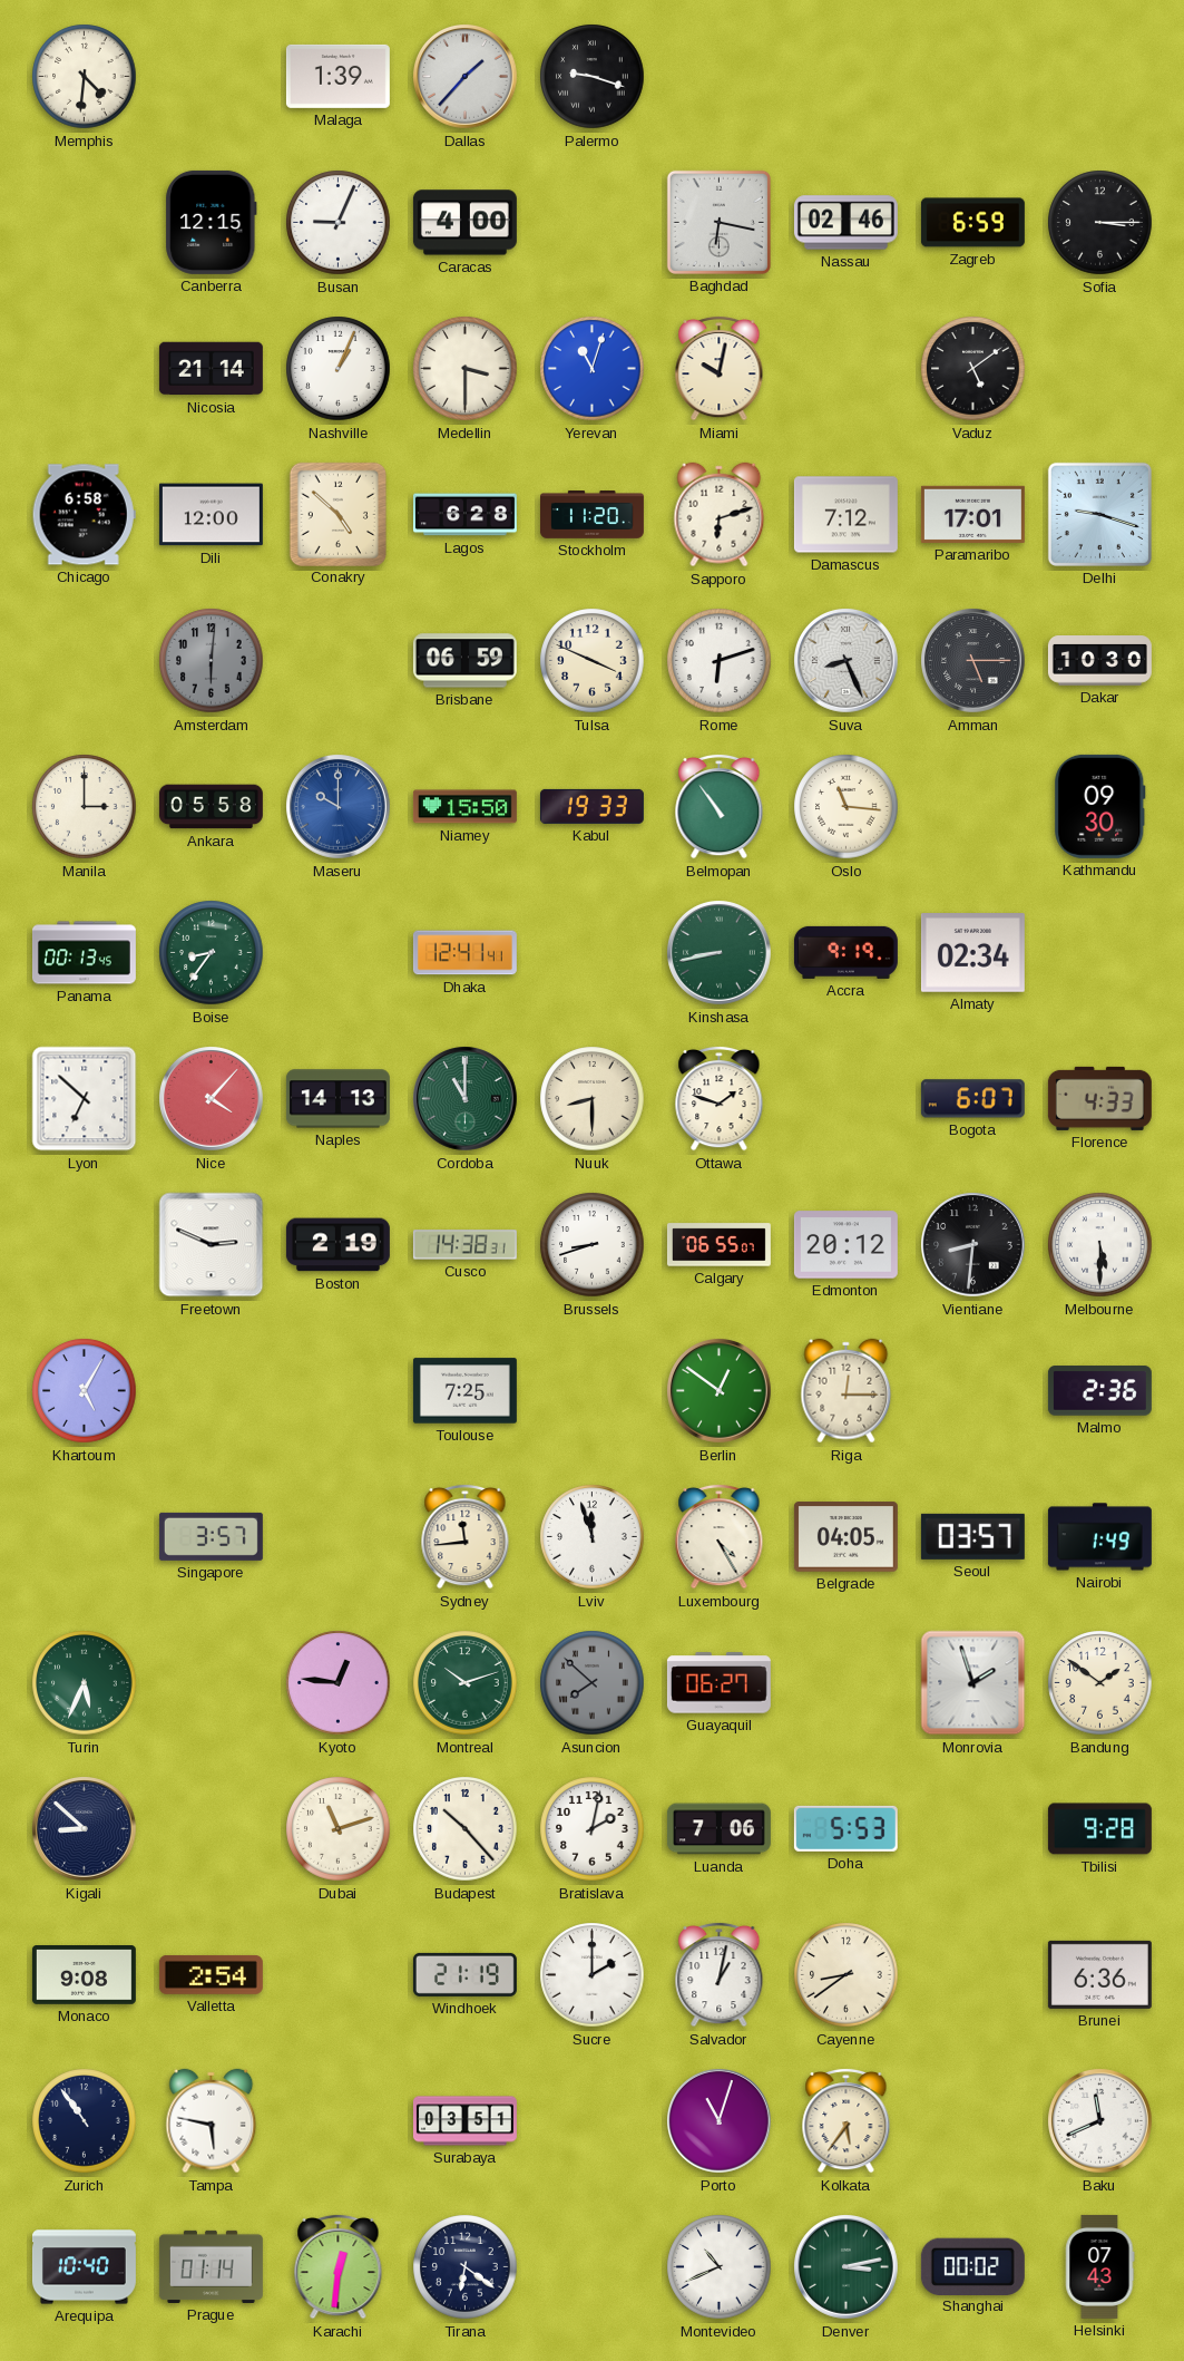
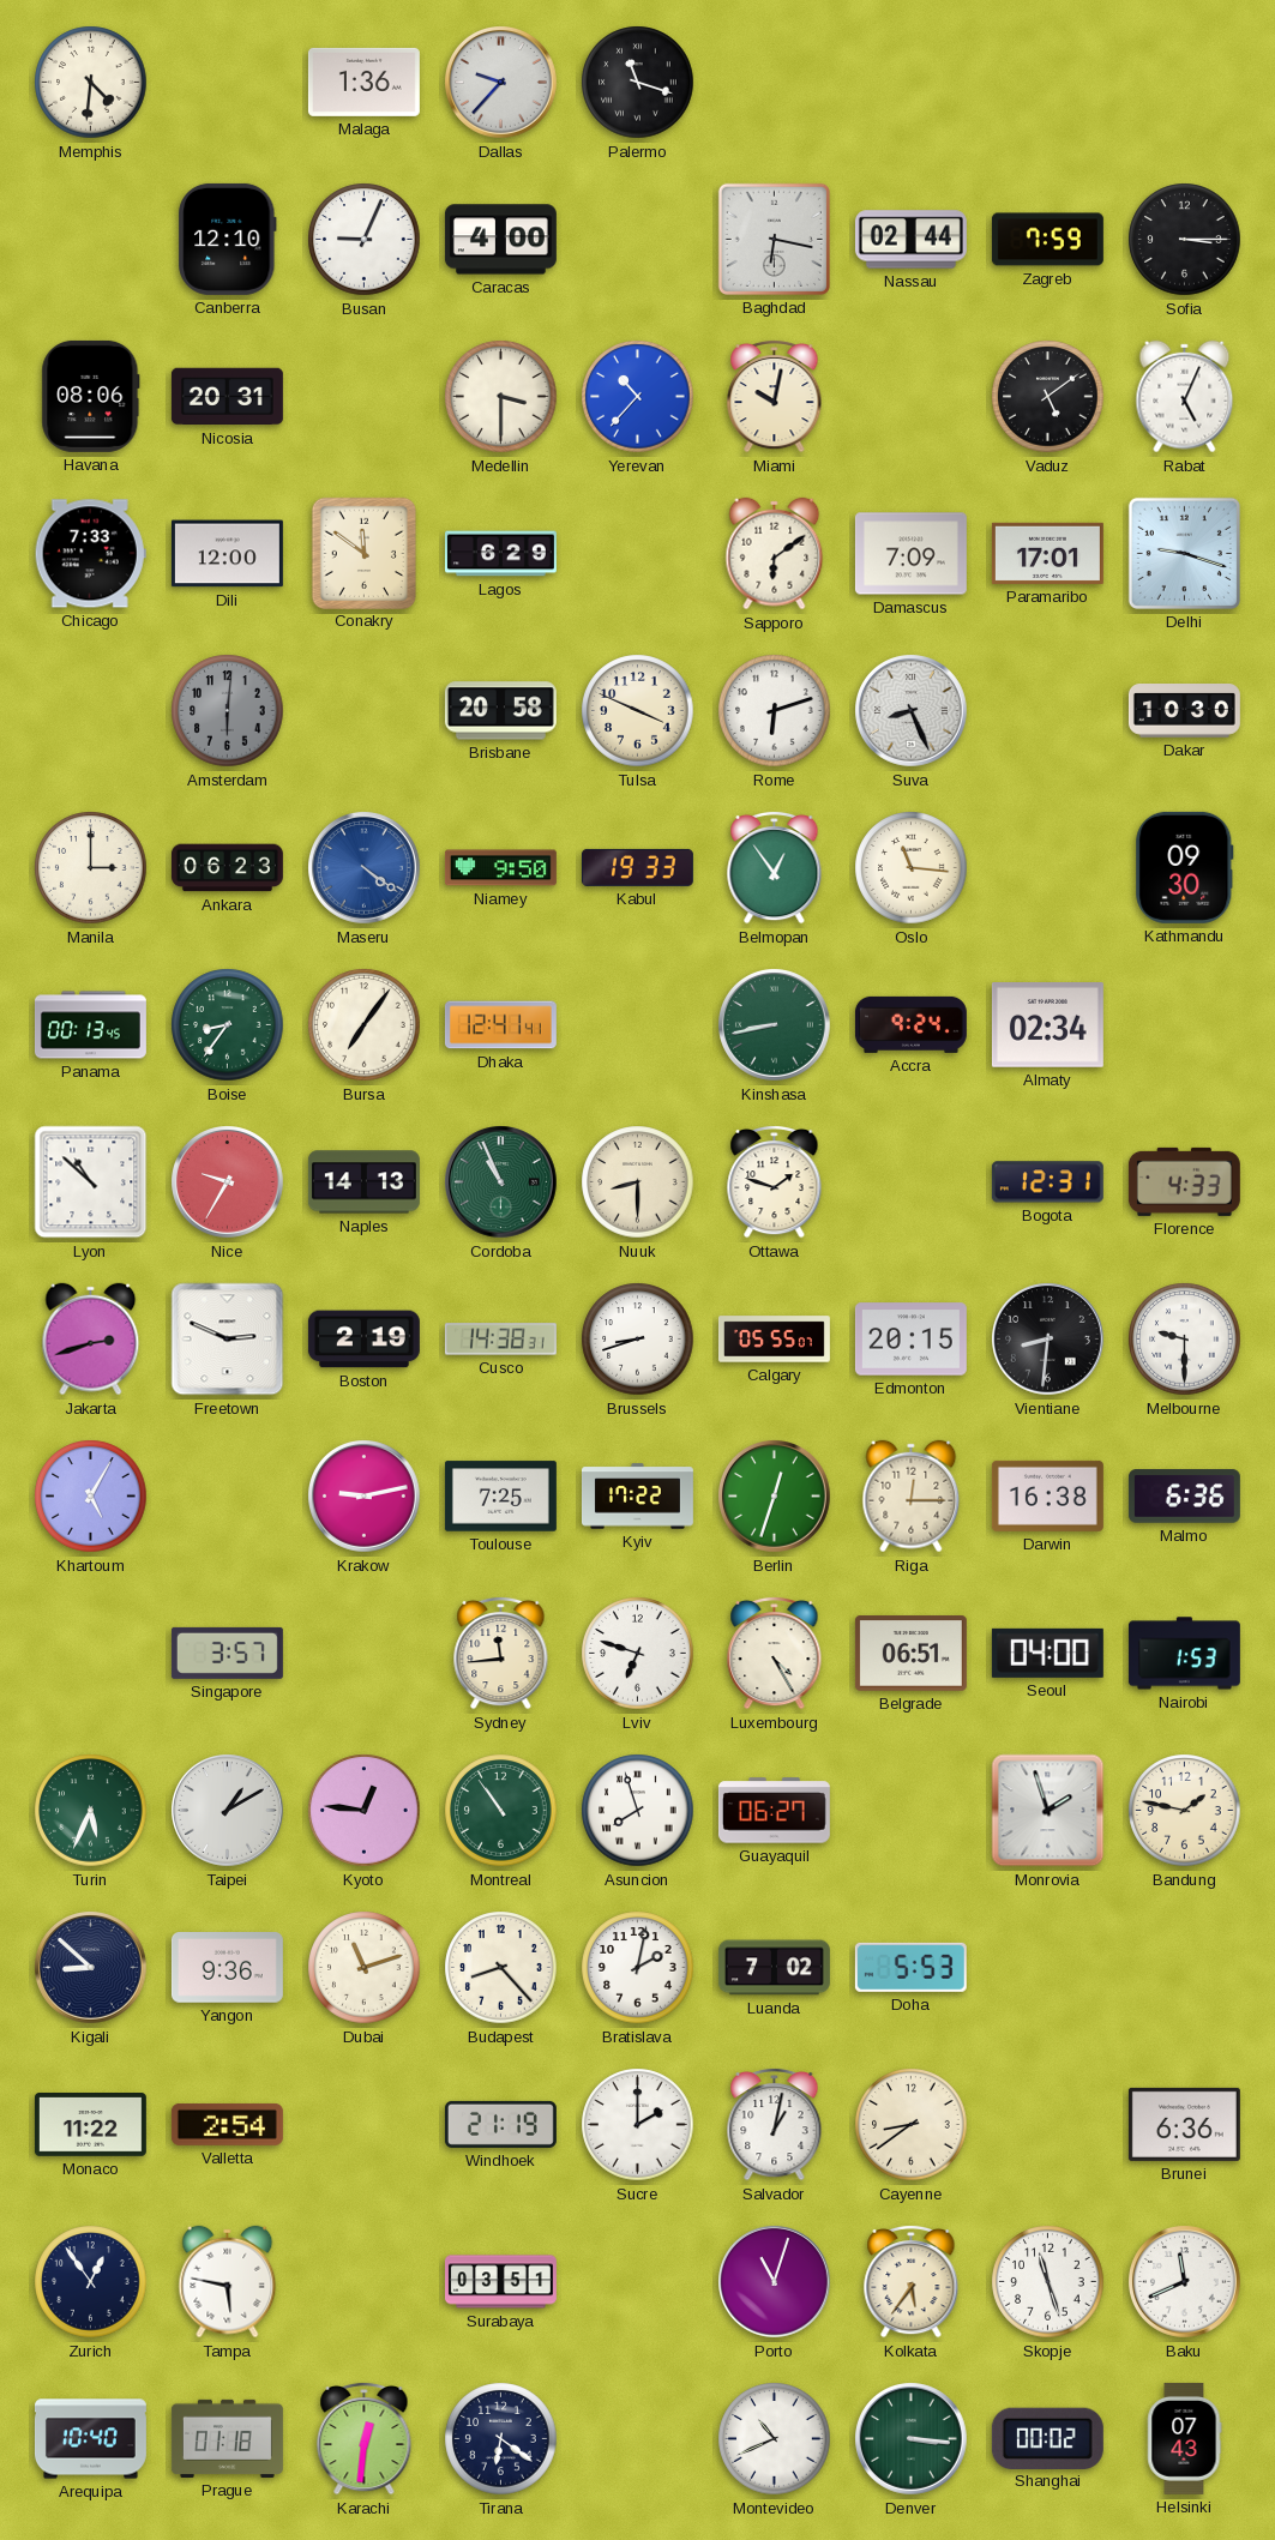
Malaga: 1:39 -> 1:36
Dallas: 1:37 -> 9:37
Palermo: 9:18 -> 11:18
Canberra: 12:15 -> 12:10
Nassau: 02:46 -> 02:44
Zagreb: 6:59 -> 7:59
Havana: none -> 08:06
Nicosia: 21:14 -> 20:31
Nashville: 1:04 -> none
Yerevan: 11:03 -> 10:37
Rabat: none -> 5:04
Chicago: 6:58 -> 7:33
Conakry: 4:52 -> 11:51
Lagos: 6:28 -> 6:29
Stockholm: 11:20 -> none
Sapporo: 6:12 -> 6:09
Damascus: 7:12 -> 7:09
Brisbane: 06:59 -> 20:58
Amman: 5:15 -> none
Ankara: 05:58 -> 06:23
Maseru: 10:00 -> 4:21
Niamey: 15:50 -> 9:50
Belmopan: 10:54 -> 12:54
Bursa: none -> 7:06
Accra: 9:19 -> 9:24
Lyon: 6:52 -> 10:52
Nice: 4:07 -> 9:35
Cordoba: 11:00 -> 10:56
Bogota: 6:07 -> 12:31
Jakarta: none -> 2:42
Calgary: 06:55 -> 05:55
Edmonton: 20:12 -> 20:15
Melbourne: 5:30 -> 9:30
Krakow: none -> 9:13
Kyiv: none -> 17:22
Berlin: 12:51 -> 12:33
Darwin: none -> 16:38
Malmo: 2:36 -> 6:36
Lviv: 11:57 -> 6:48
Belgrade: 04:05 -> 06:51
Seoul: 03:57 -> 04:00
Nairobi: 1:49 -> 1:53
Taipei: none -> 1:10
Montreal: 10:12 -> 10:54
Asuncion: 7:52 -> 7:57
Asuncion dial: grey -> white
Bandung: 1:51 -> 1:47
Yangon: none -> 9:36
Budapest: 10:23 -> 8:23
Luanda: 7:06 -> 7:02
Tbilisi: 9:28 -> none
Monaco: 9:08 -> 11:22
Zurich: 10:54 -> 12:54
Skopje: none -> 11:27
Prague: 01:14 -> 01:18
Denver: 3:13 -> 3:16
